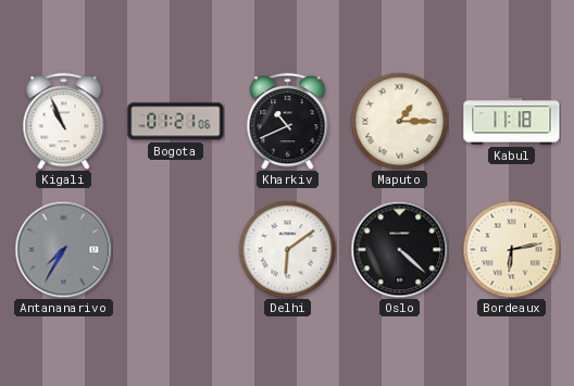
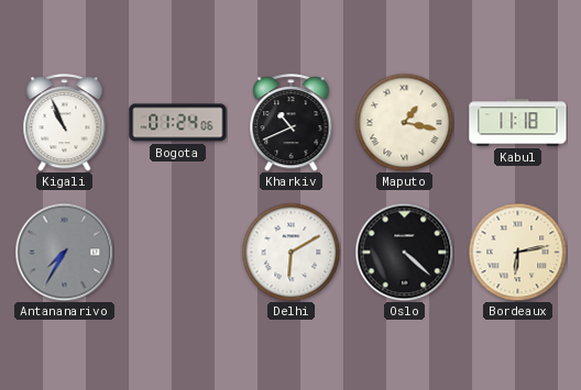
Bogota: 01:21 -> 01:24
Maputo: 1:15 -> 1:17
Delhi: 6:09 -> 6:10
